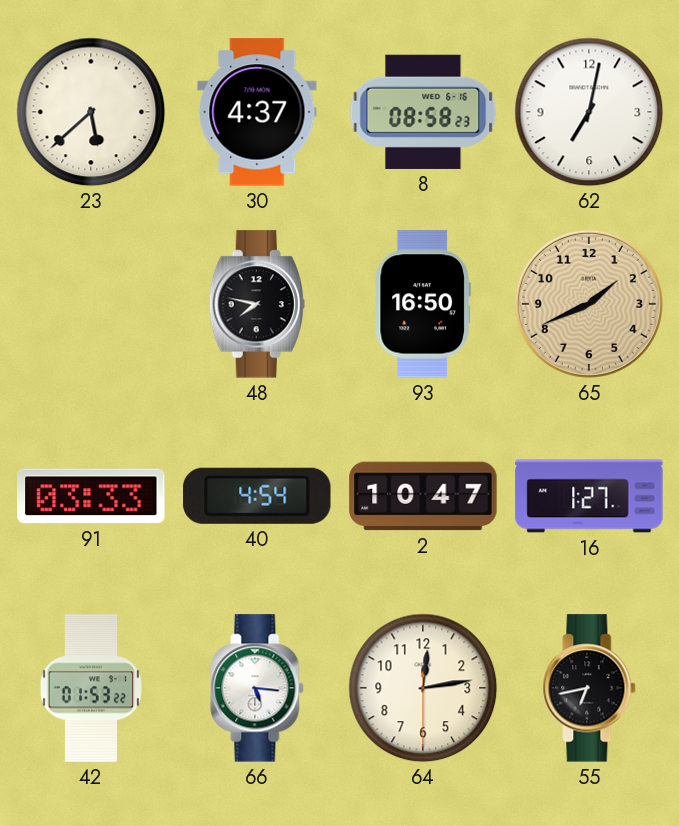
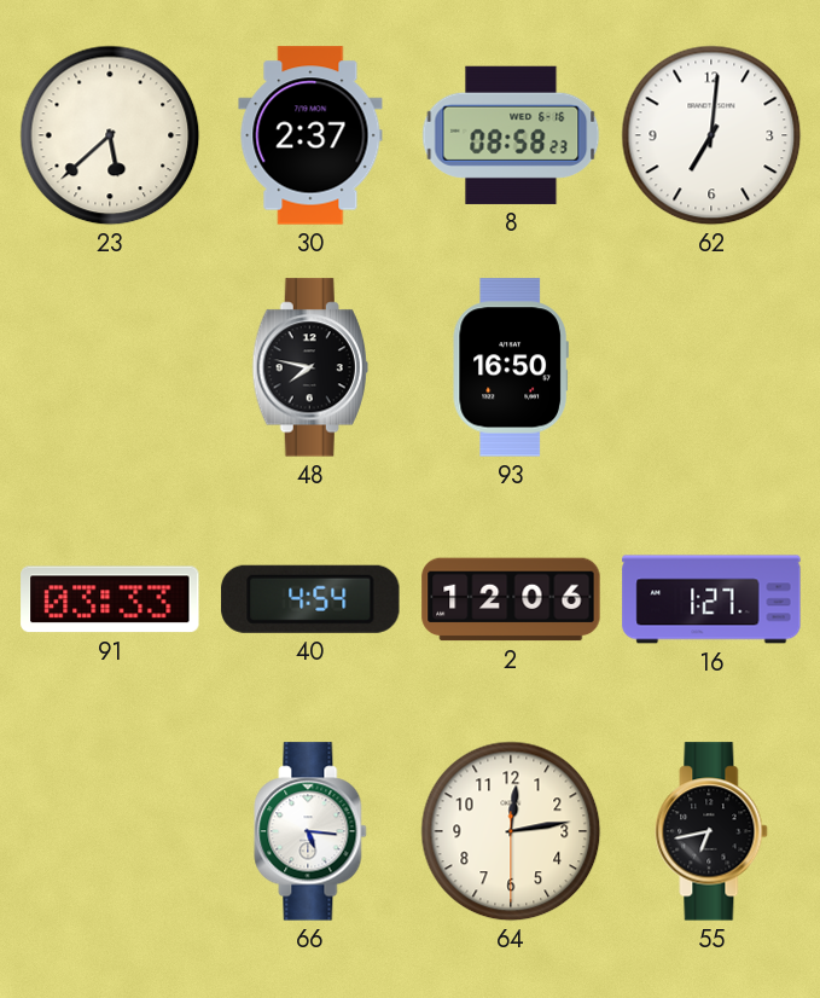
30: 4:37 -> 2:37
62: 7:02 -> 7:01
65: 1:41 -> none
2: 10:47 -> 12:06
42: 01:53 -> none
